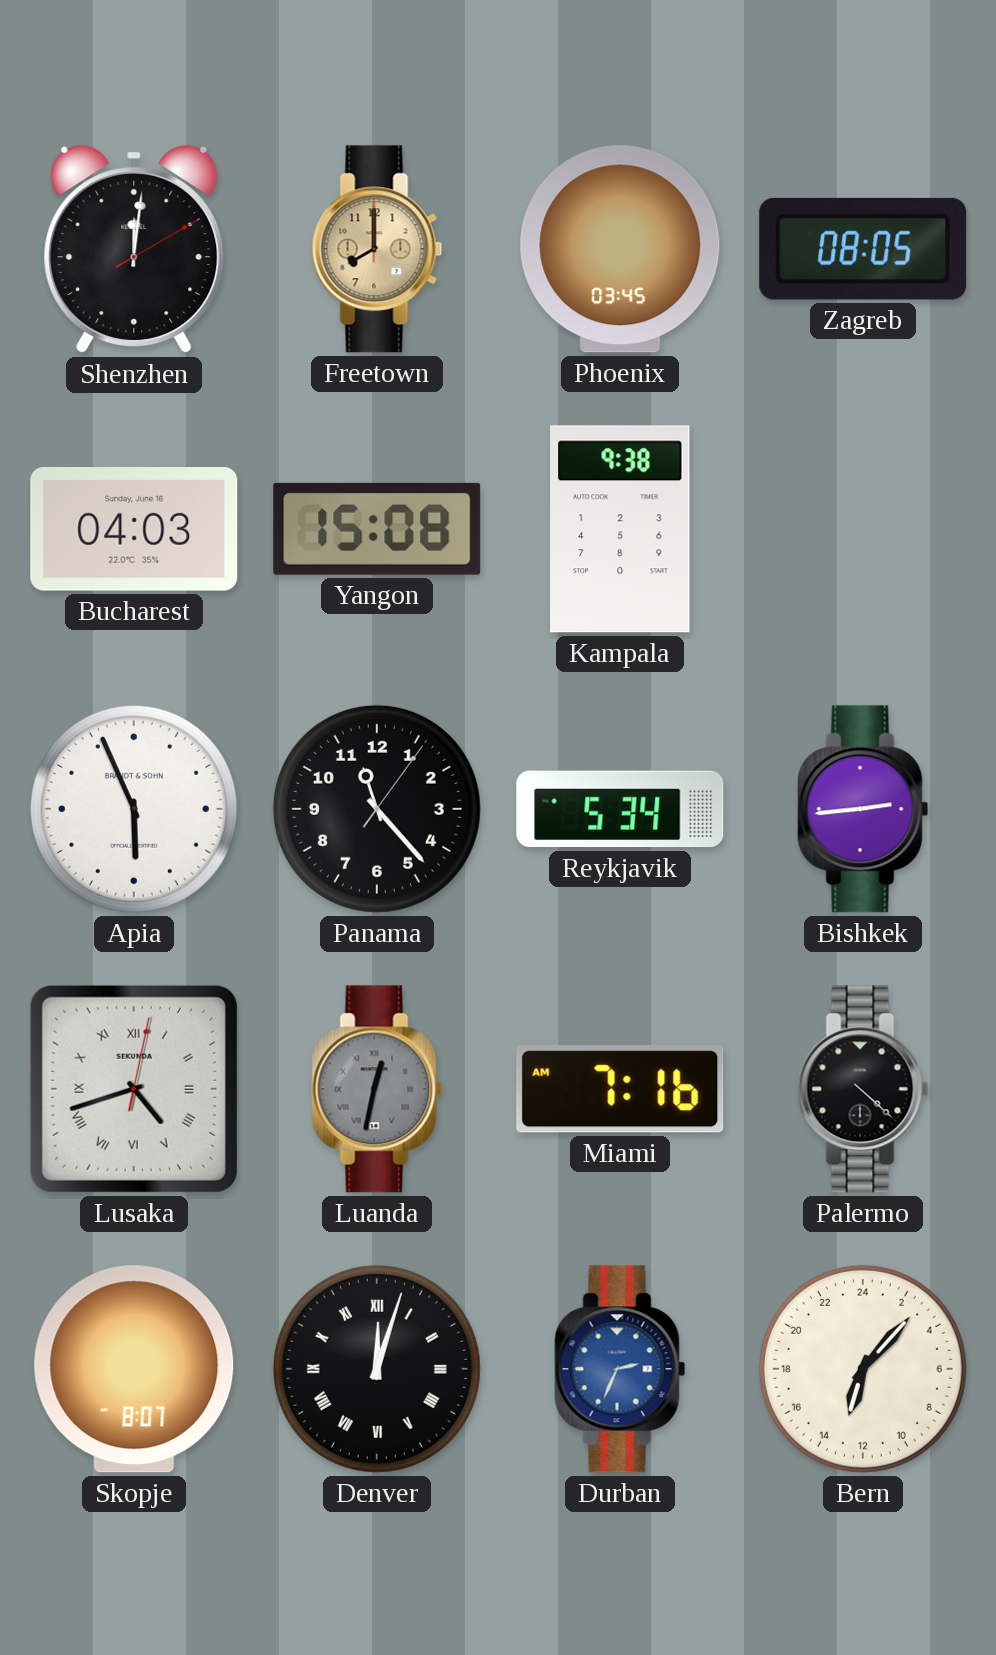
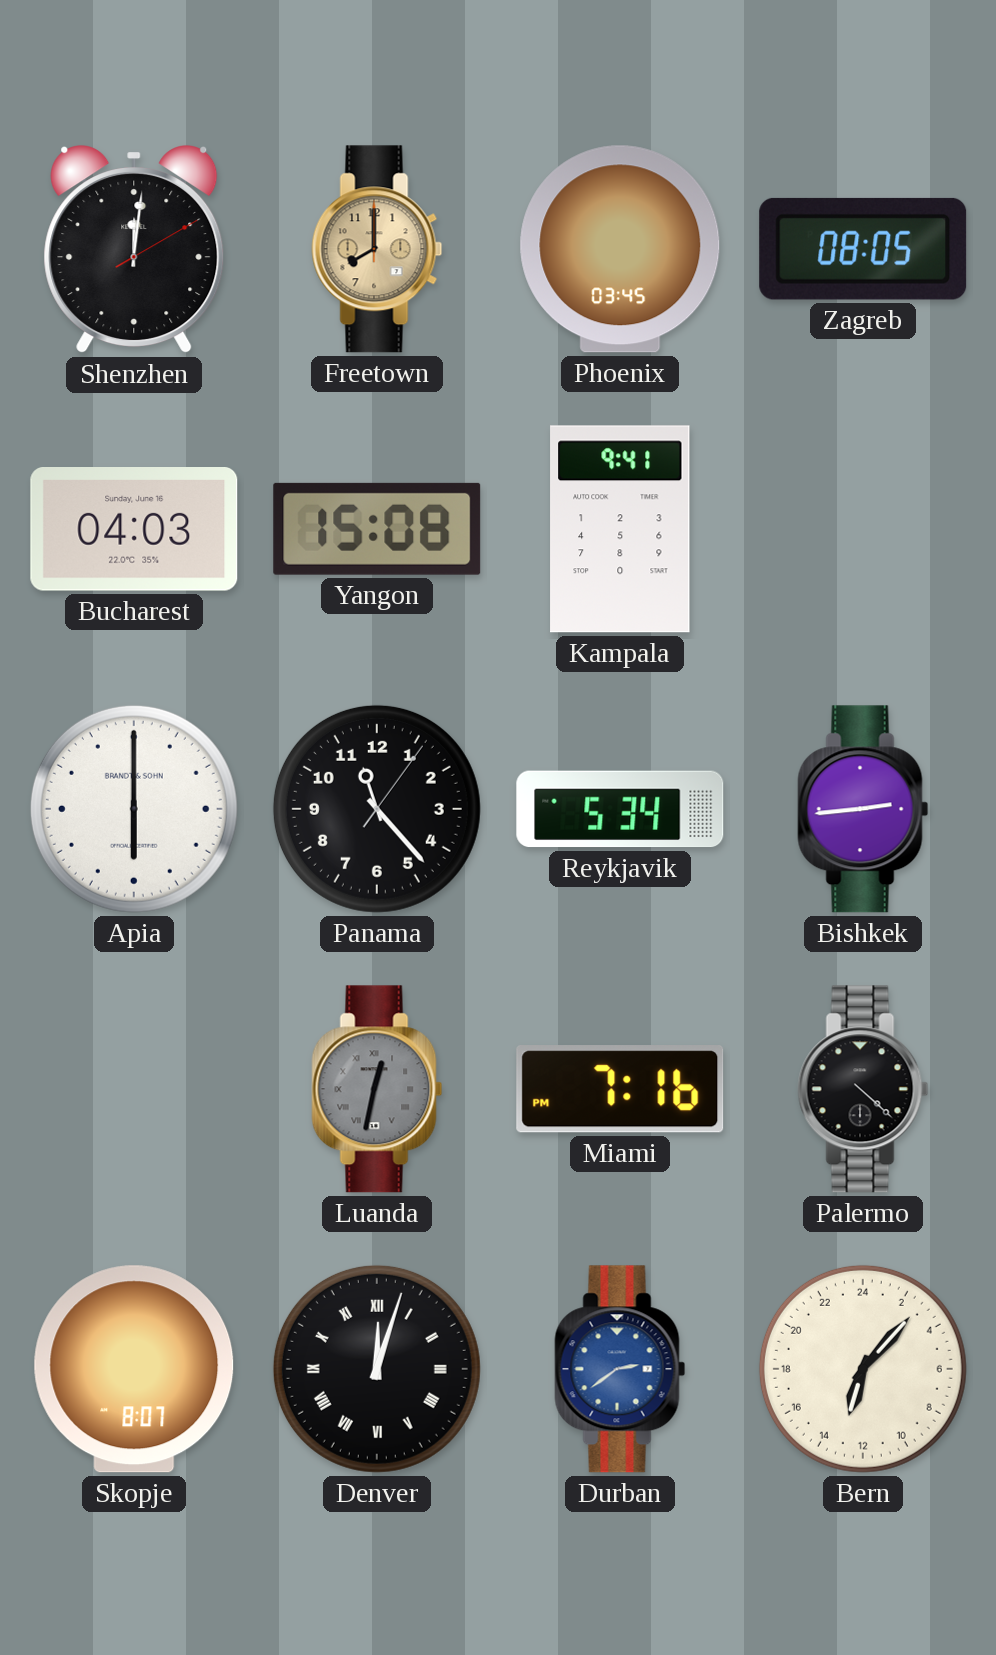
Kampala: 9:38 -> 9:41
Apia: 5:56 -> 6:00
Lusaka: 4:42 -> none
Miami: 7:16 AM -> 7:16 PM
Durban: 2:34 -> 2:39
